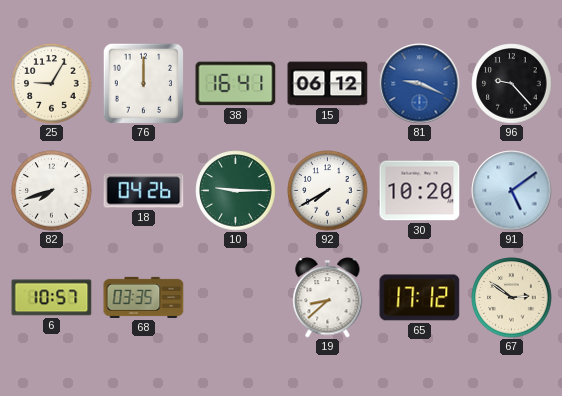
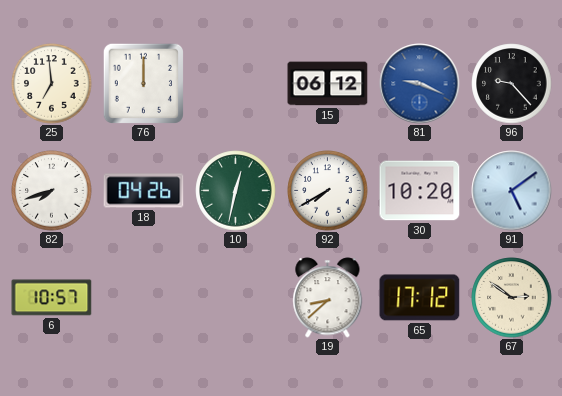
25: 9:05 -> 6:59
38: 16:41 -> none
10: 9:15 -> 12:32
68: 03:35 -> none
